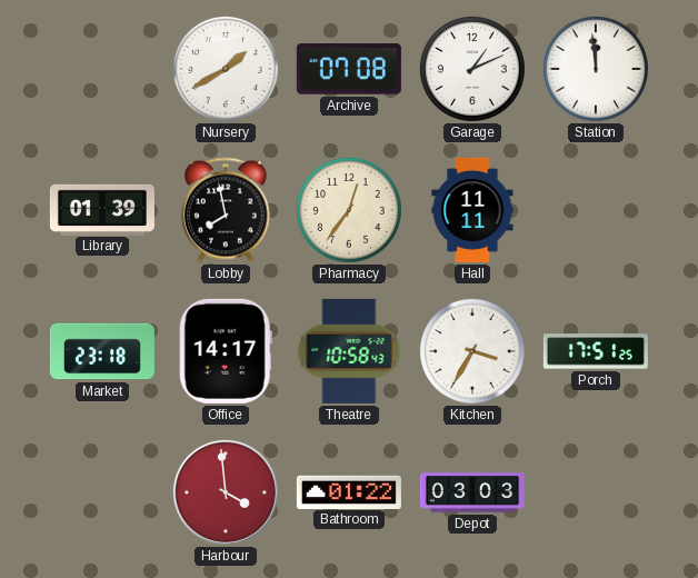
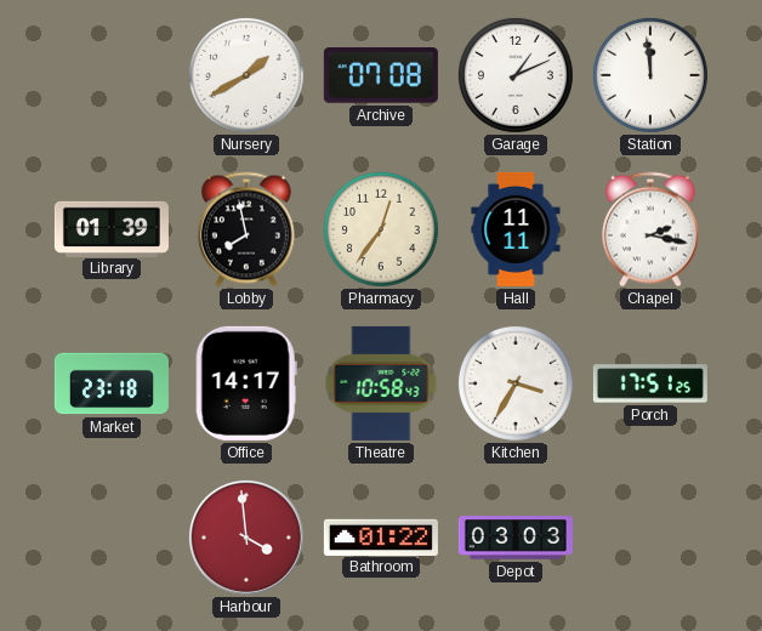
Chapel: none -> 2:17
